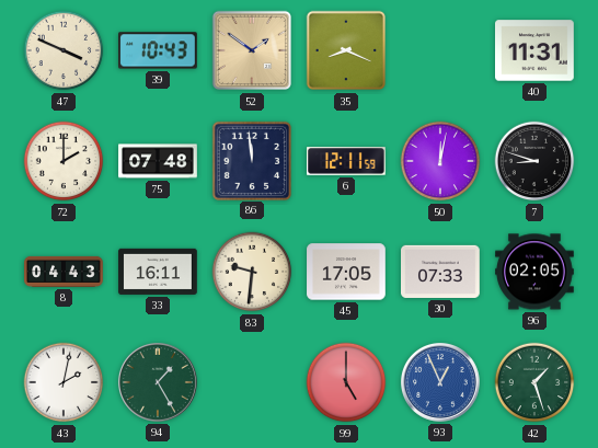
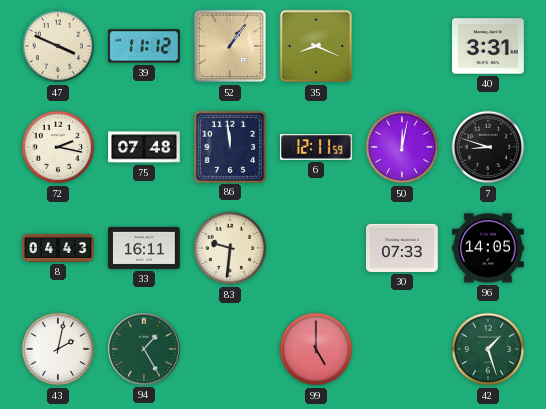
39: 10:43 -> 11:12
52: 1:51 -> 1:06
40: 11:31 -> 3:31
72: 2:00 -> 2:17
45: 17:05 -> none
96: 02:05 -> 14:05
93: 12:56 -> none
